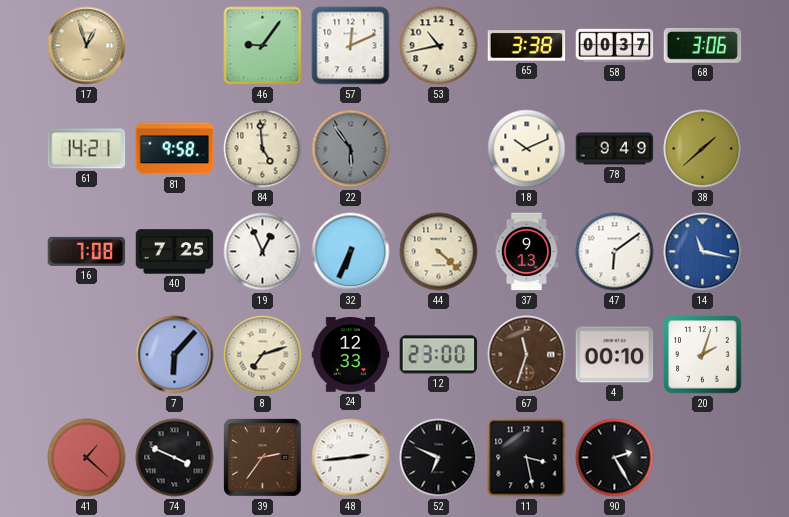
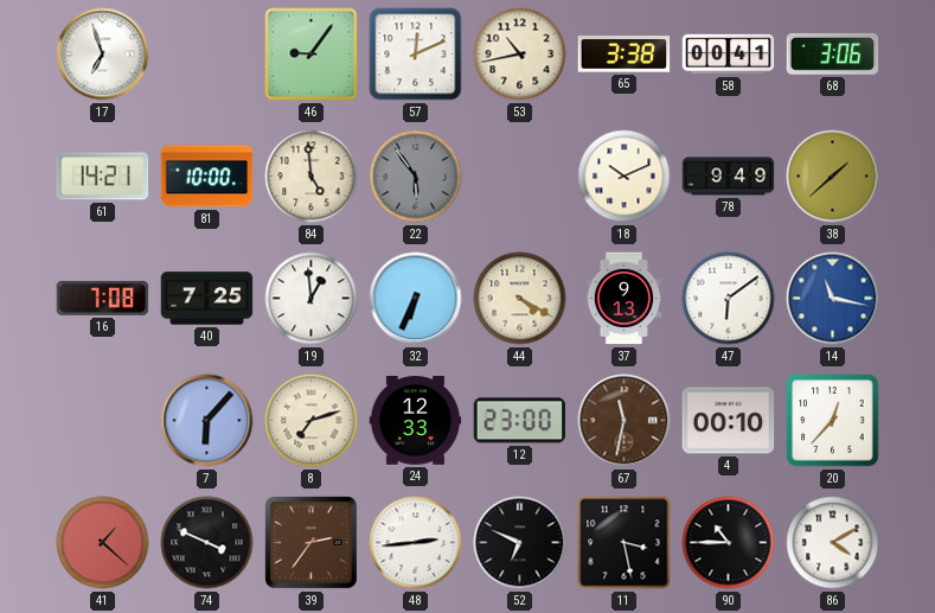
17: 12:57 -> 6:57
17 dial: champagne -> white
58: 00:37 -> 00:41
81: 9:58 -> 10:00
19: 12:56 -> 12:59
44: 4:22 -> 4:20
67: 11:33 -> 11:32
20: 2:03 -> 12:37
90: 2:25 -> 10:45
86: none -> 4:10
